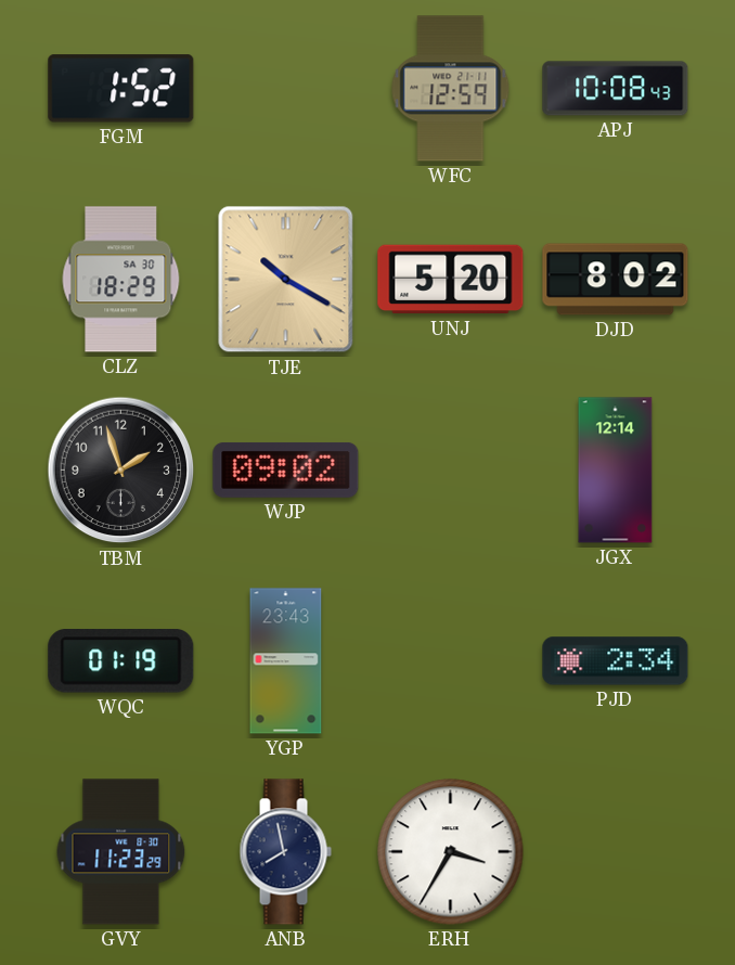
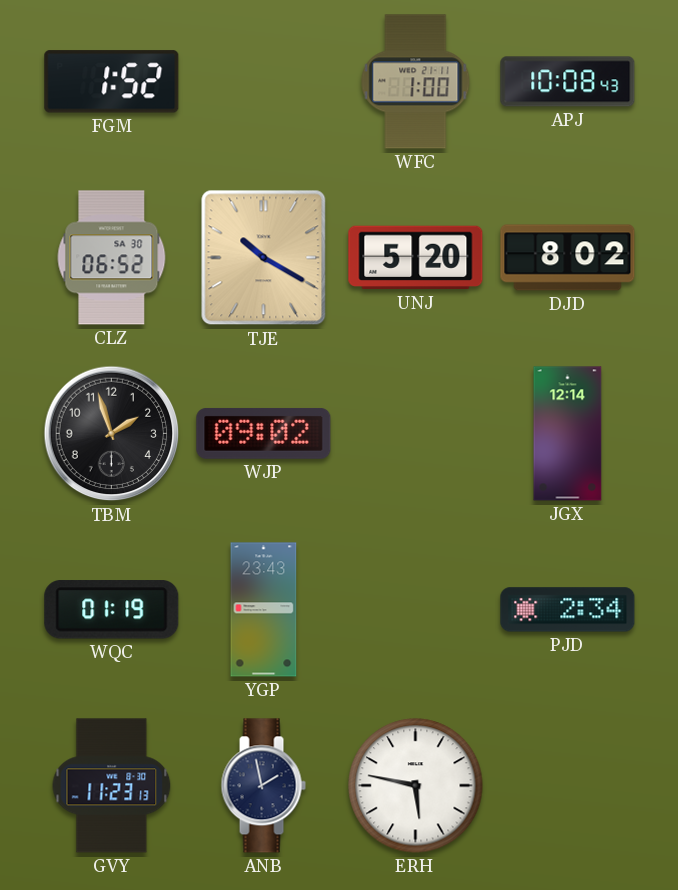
WFC: 12:59 -> 1:00
CLZ: 18:29 -> 06:52
GVY: 11:23:29 -> 11:23:13
ANB: 7:58 -> 1:58
ERH: 3:35 -> 5:47
